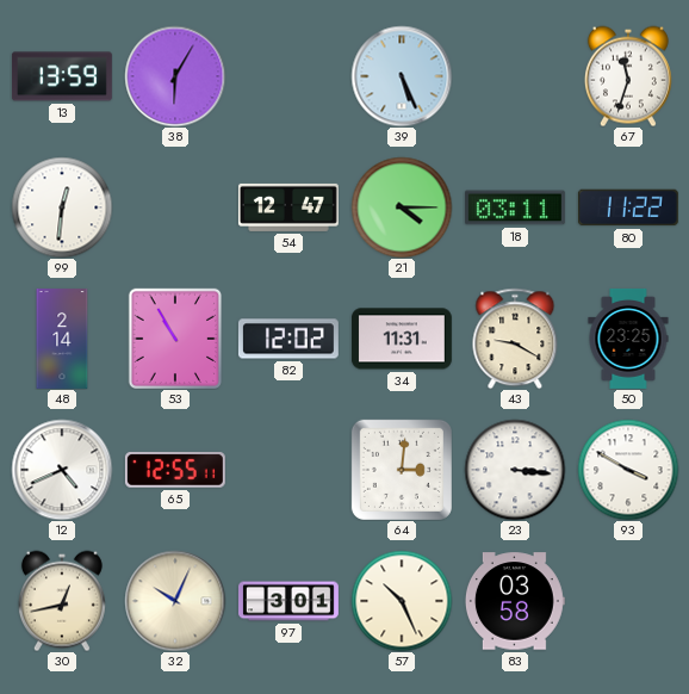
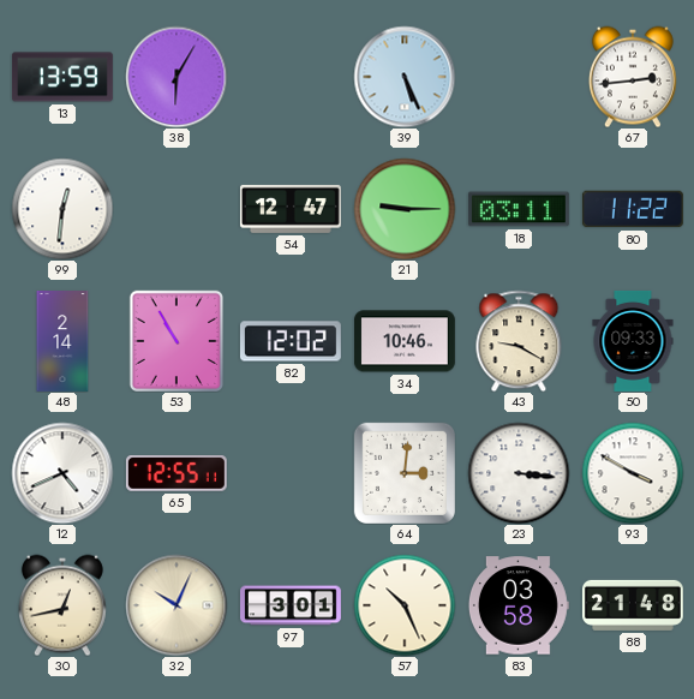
67: 11:33 -> 2:44
21: 4:15 -> 9:15
34: 11:31 -> 10:46
50: 23:25 -> 09:33
88: none -> 21:48
